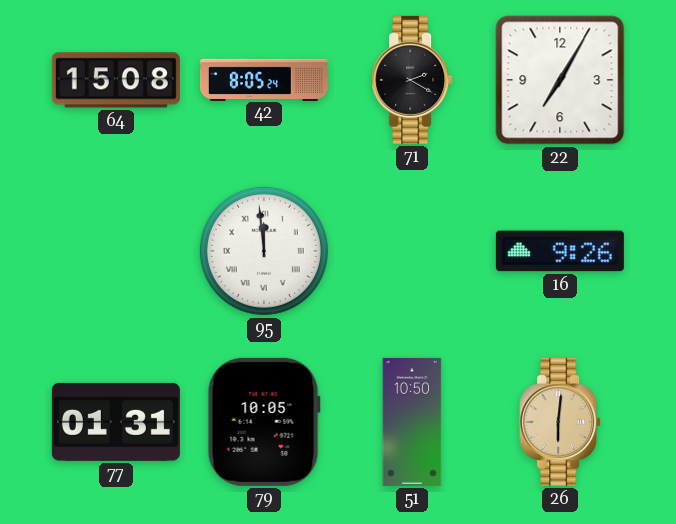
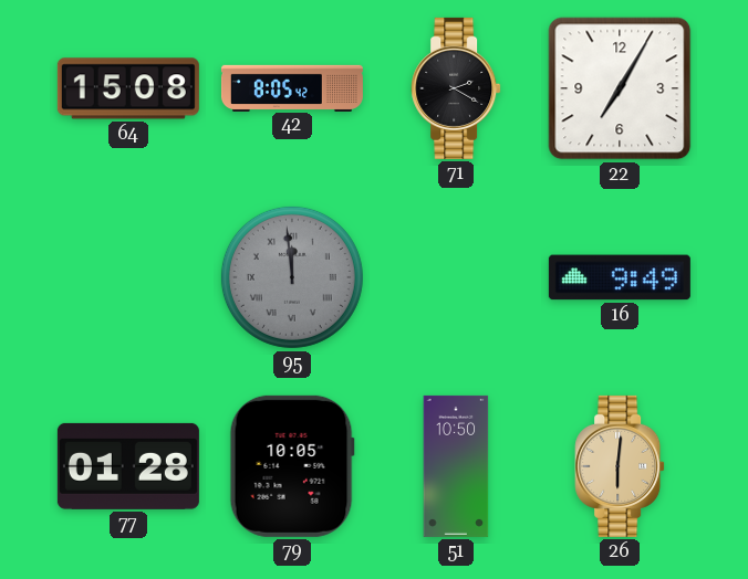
42: 8:05:24 -> 8:05:42
95 dial: white -> grey
16: 9:26 -> 9:49
77: 01:31 -> 01:28
